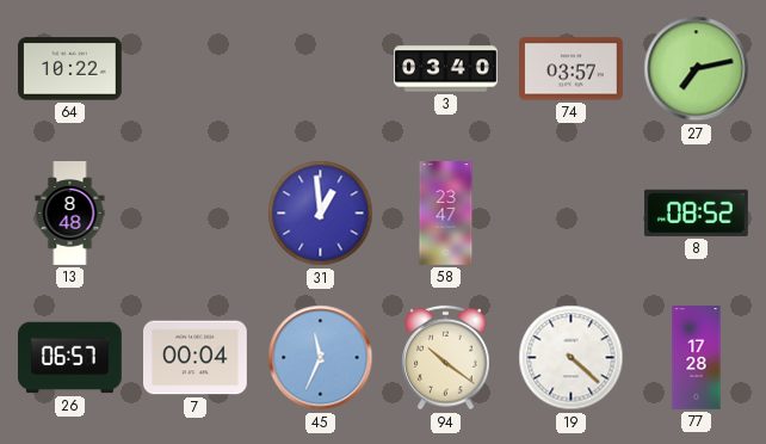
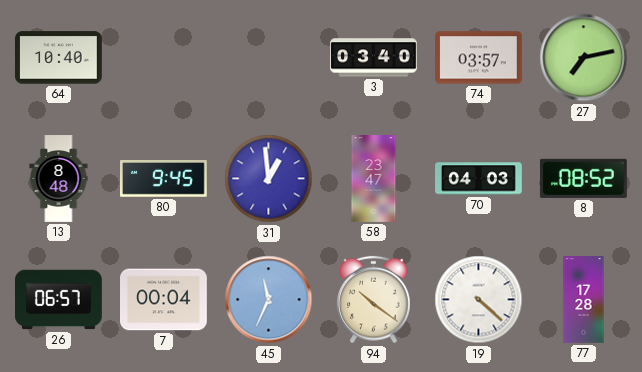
64: 10:22 -> 10:40
80: none -> 9:45
70: none -> 04:03
